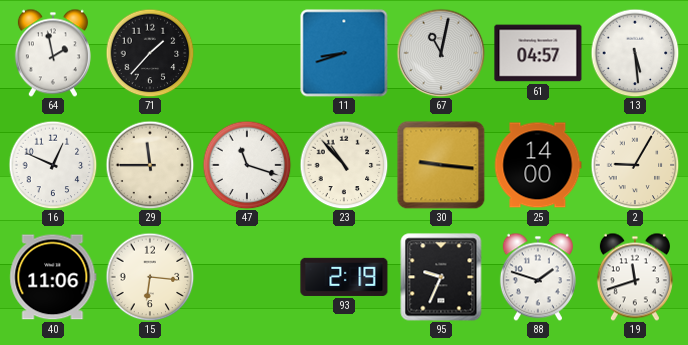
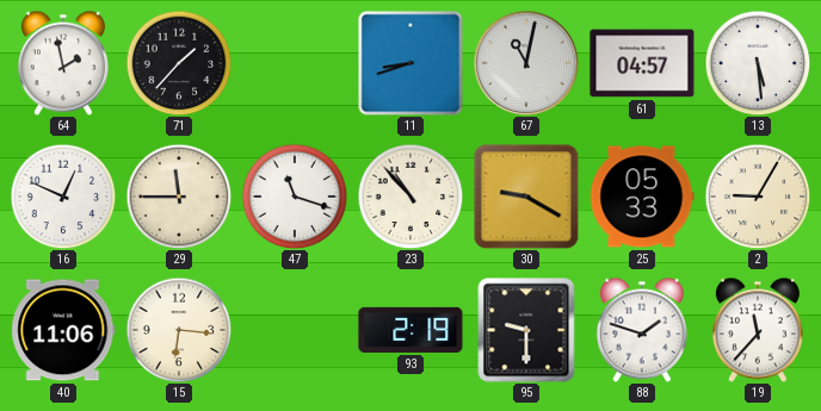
30: 9:16 -> 9:20
25: 14:00 -> 05:33
95: 9:34 -> 9:30
19: 11:42 -> 11:37
